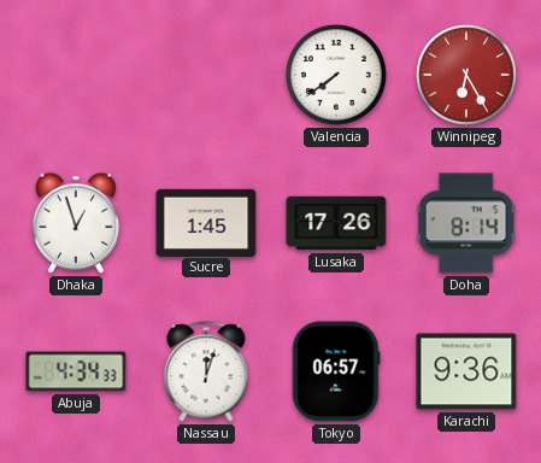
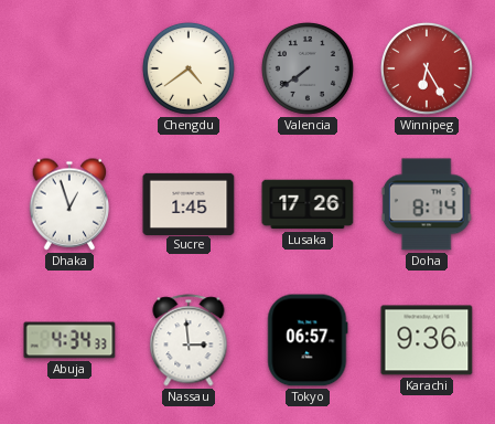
Chengdu: none -> 4:39
Valencia dial: white -> grey
Nassau: 12:03 -> 2:59
